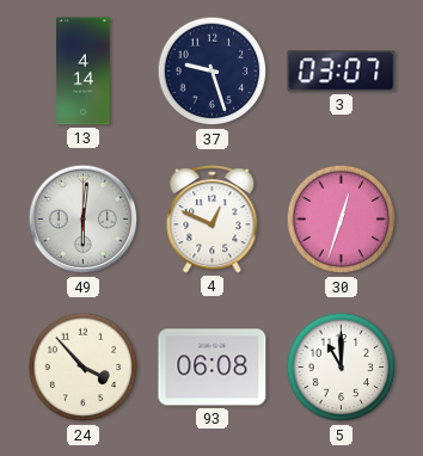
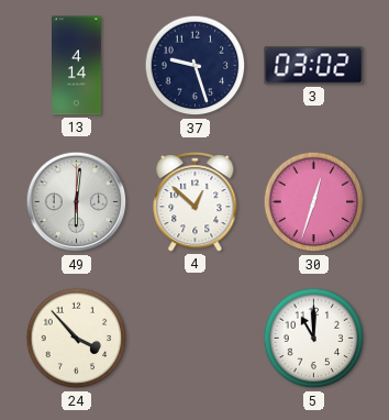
3: 03:07 -> 03:02
4: 12:49 -> 12:52
93: 06:08 -> none
